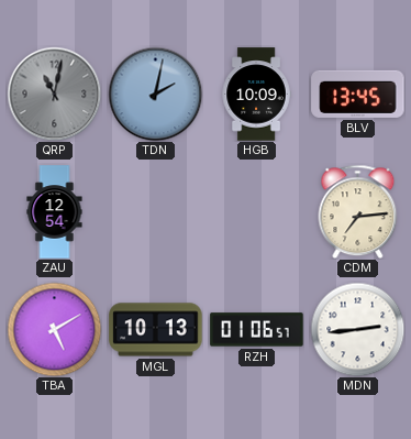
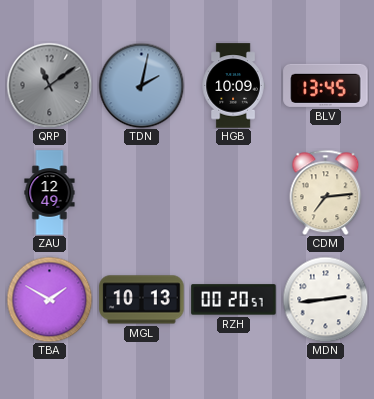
QRP: 11:02 -> 11:09
ZAU: 12:54 -> 12:49
TBA: 5:10 -> 1:50
RZH: 01:06 -> 00:20
